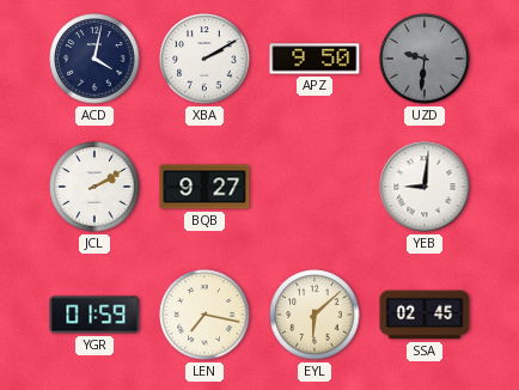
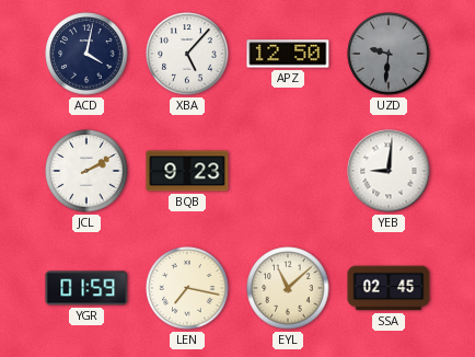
XBA: 2:10 -> 5:07
APZ: 9:50 -> 12:50
BQB: 9:27 -> 9:23
EYL: 6:08 -> 11:08
